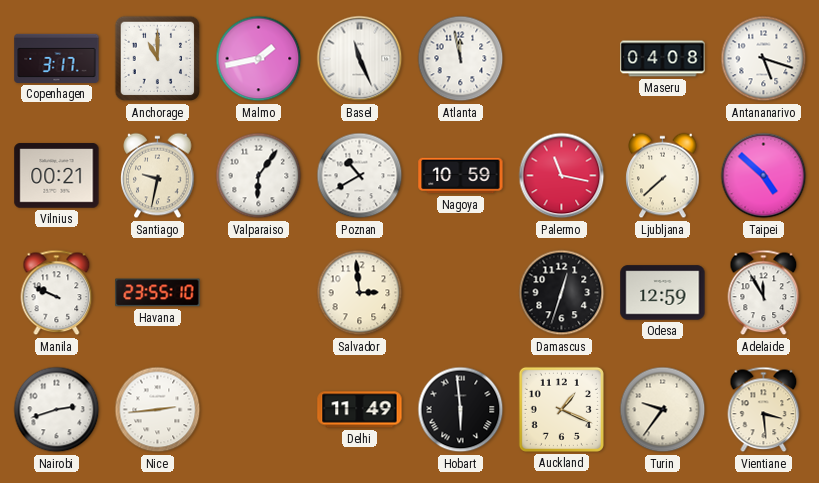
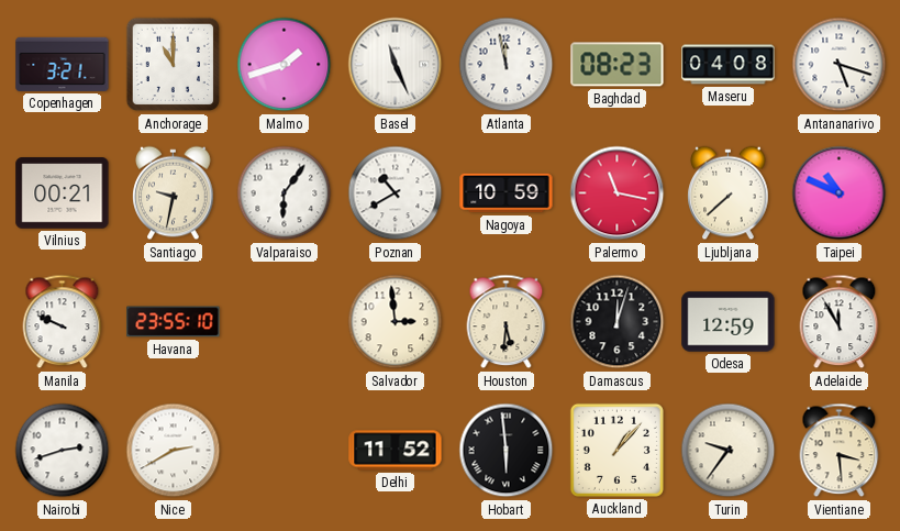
Copenhagen: 3:17 -> 3:21
Malmo: 1:43 -> 1:42
Baghdad: none -> 08:23
Taipei: 4:52 -> 10:49
Houston: none -> 5:31
Damascus: 12:33 -> 12:03
Nice: 2:44 -> 2:40
Delhi: 11:49 -> 11:52
Auckland: 1:19 -> 1:07
